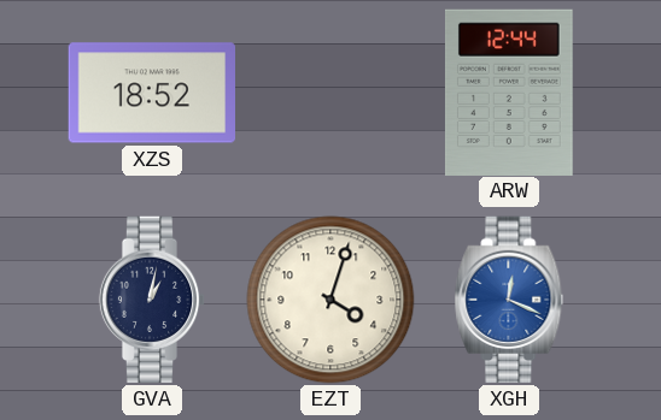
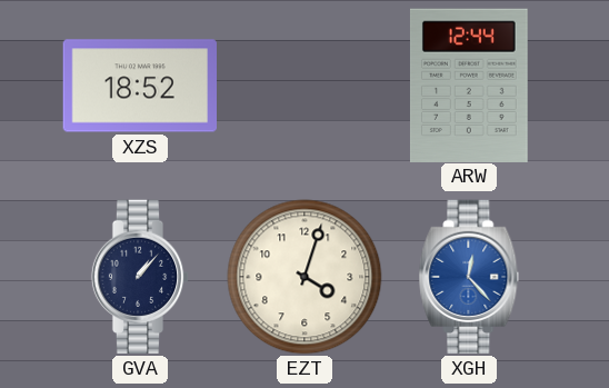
GVA: 1:02 -> 1:07
XGH: 12:19 -> 12:23
